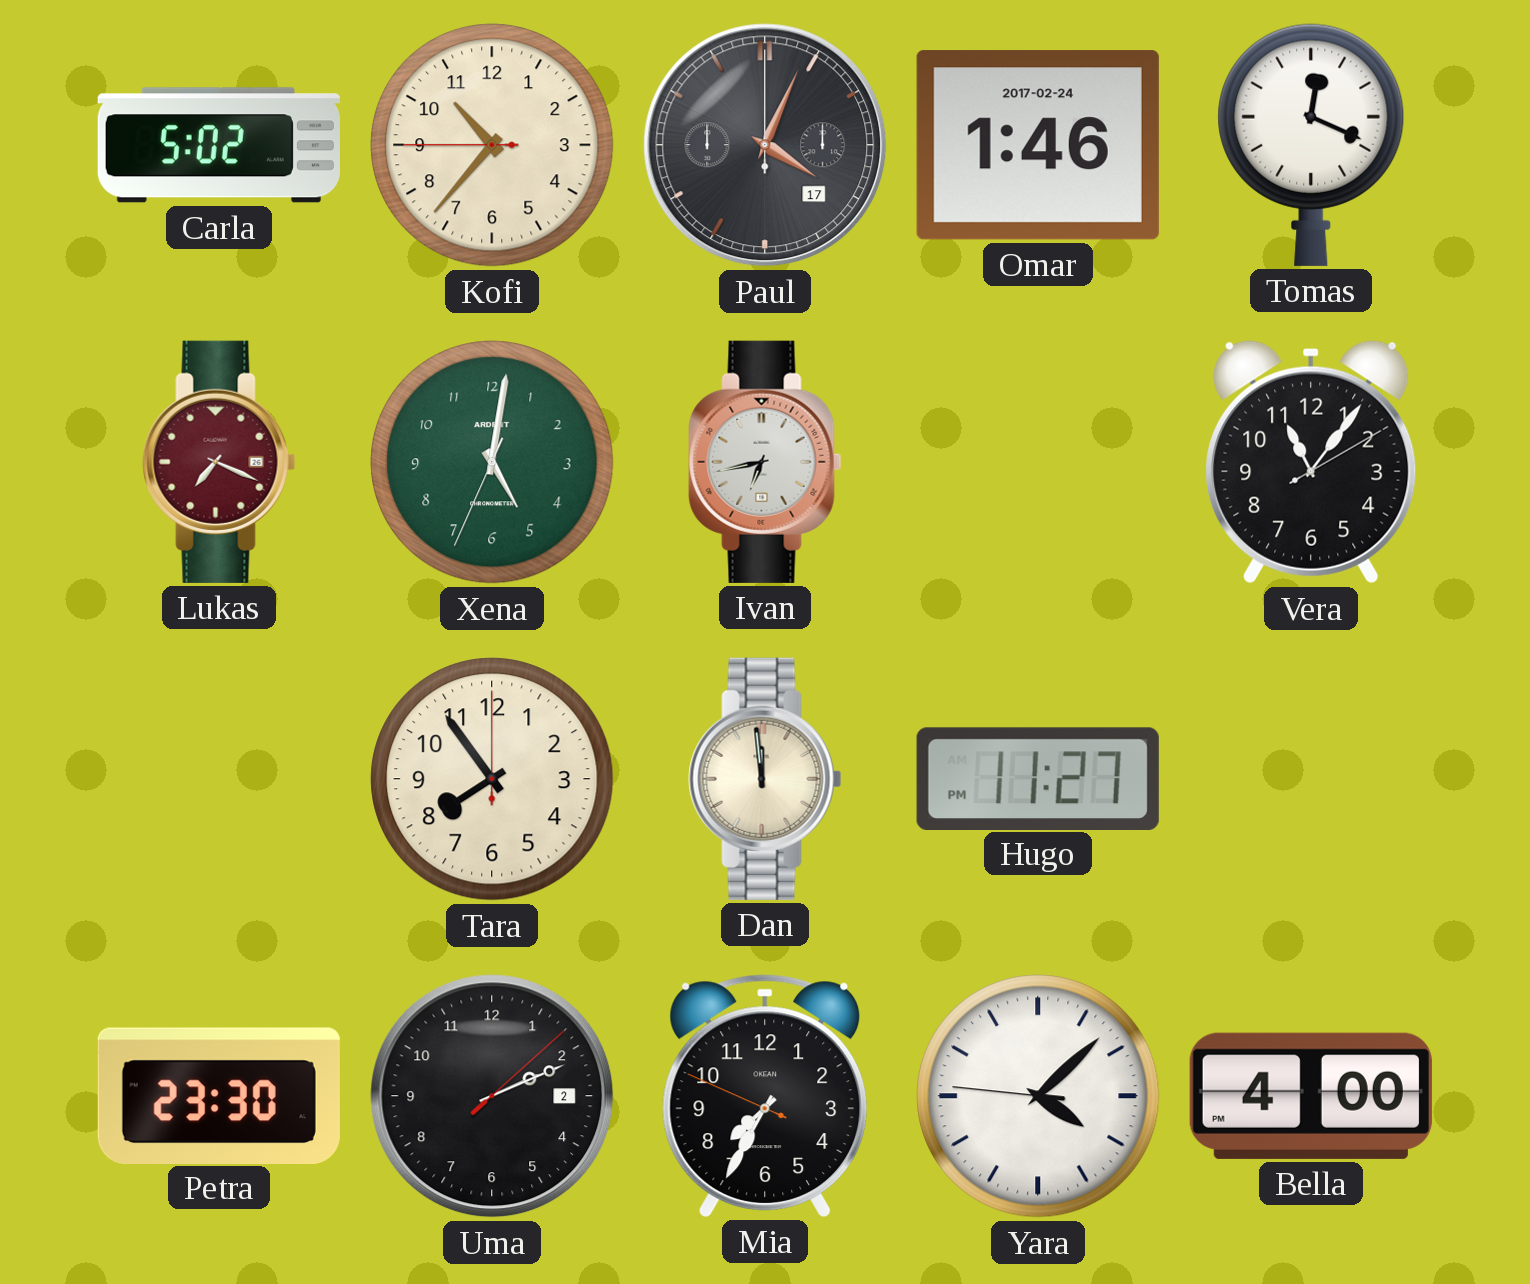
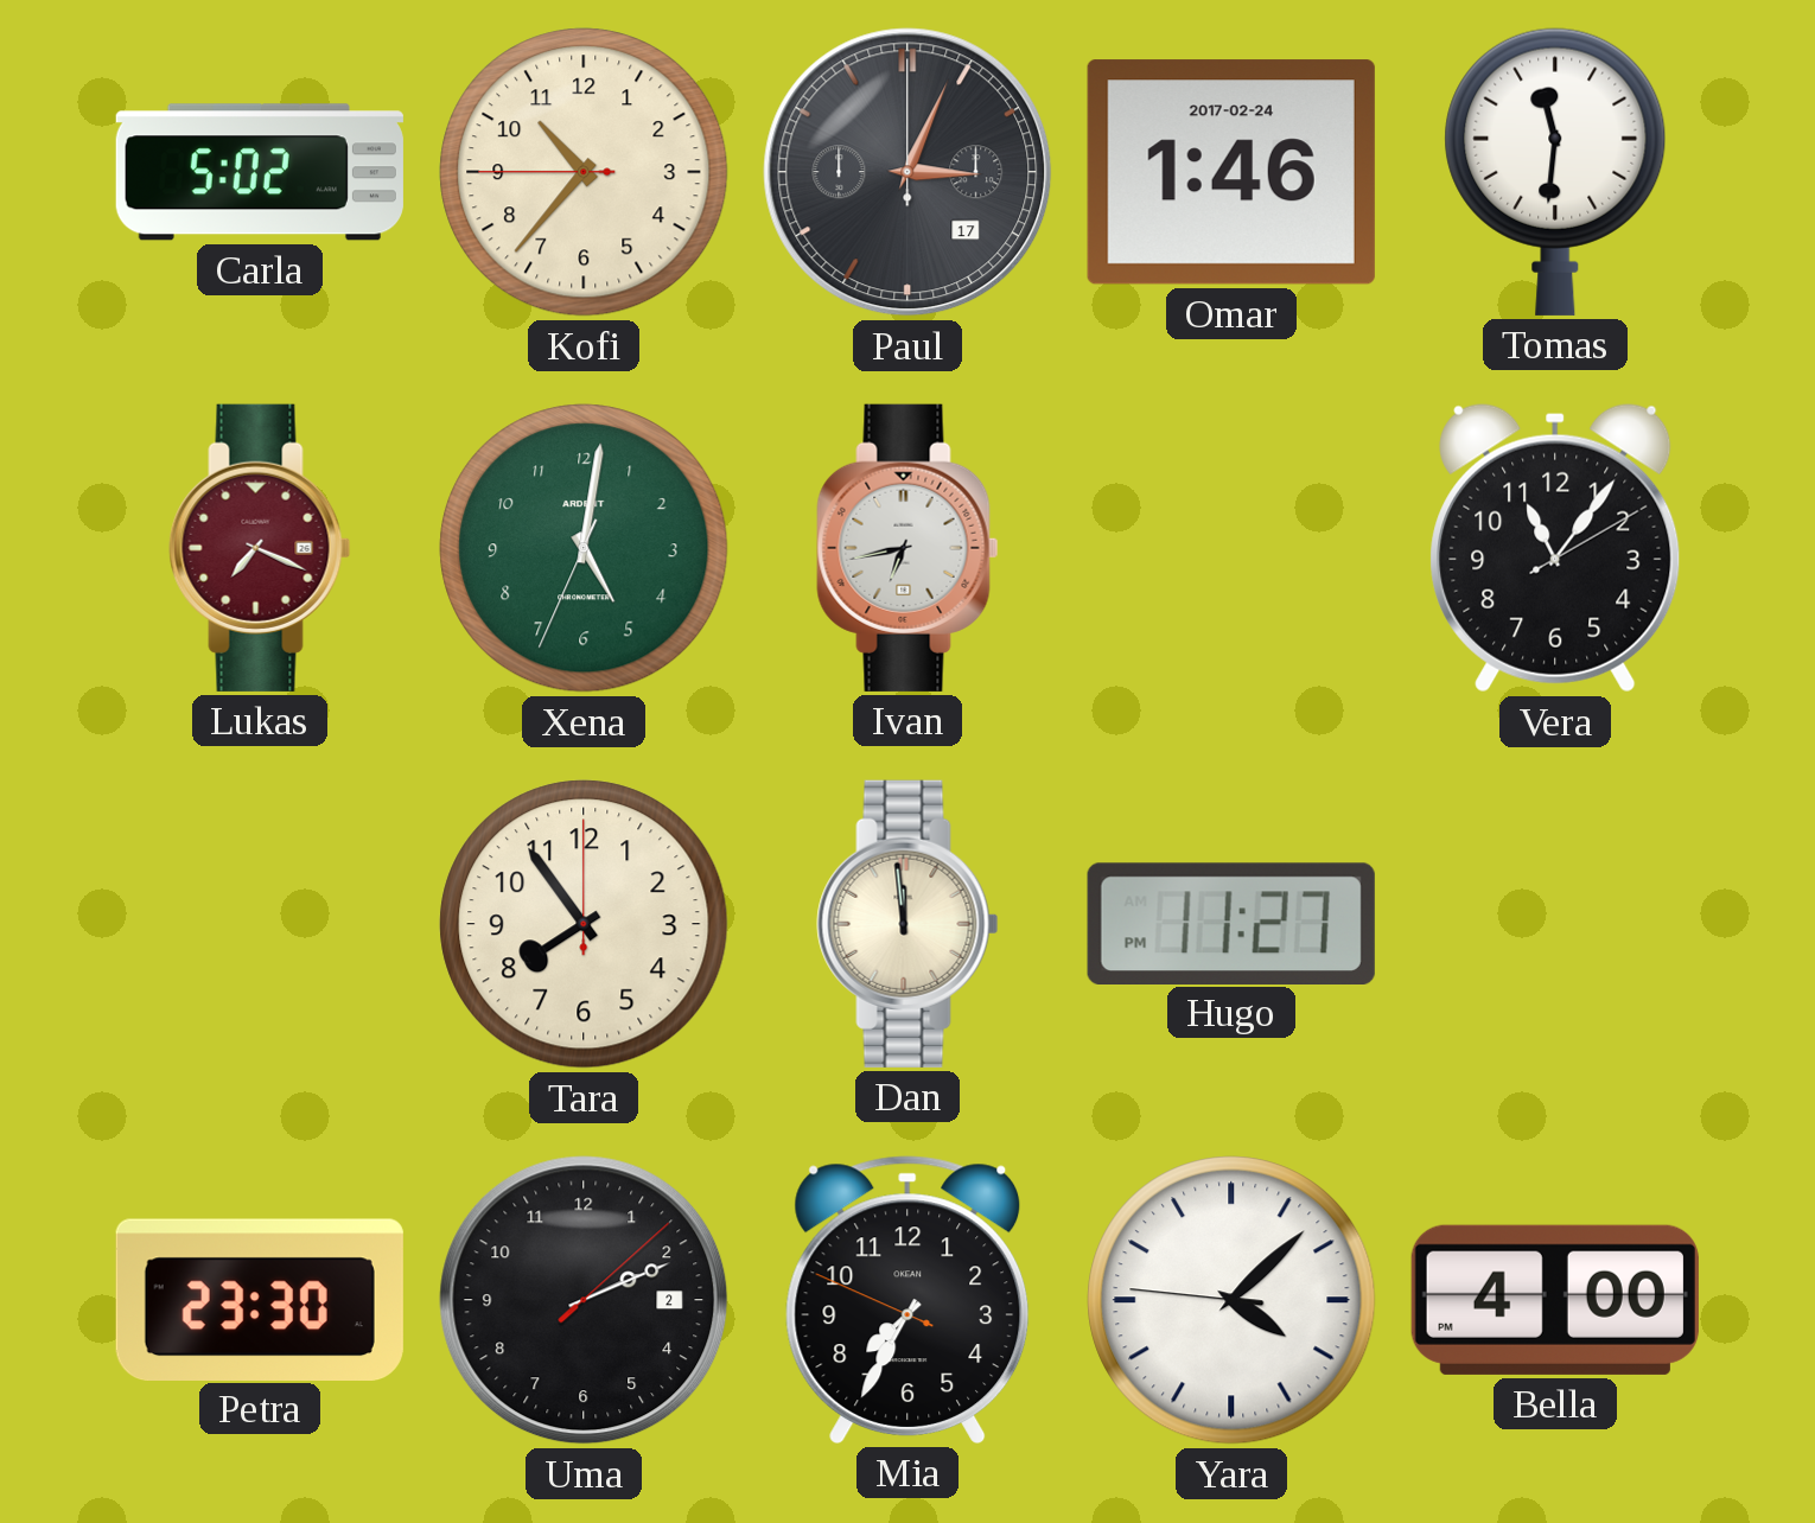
Paul: 4:04 -> 3:04
Tomas: 12:19 -> 11:31
